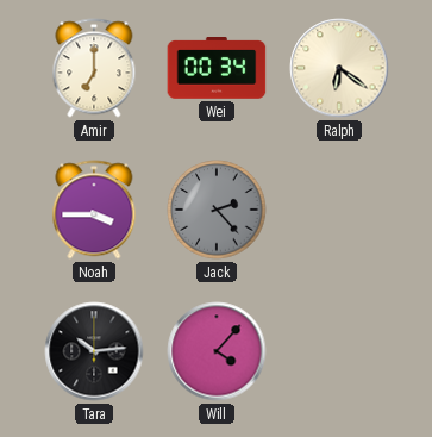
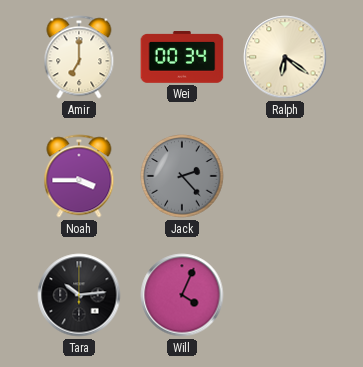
Will: 4:07 -> 4:04
